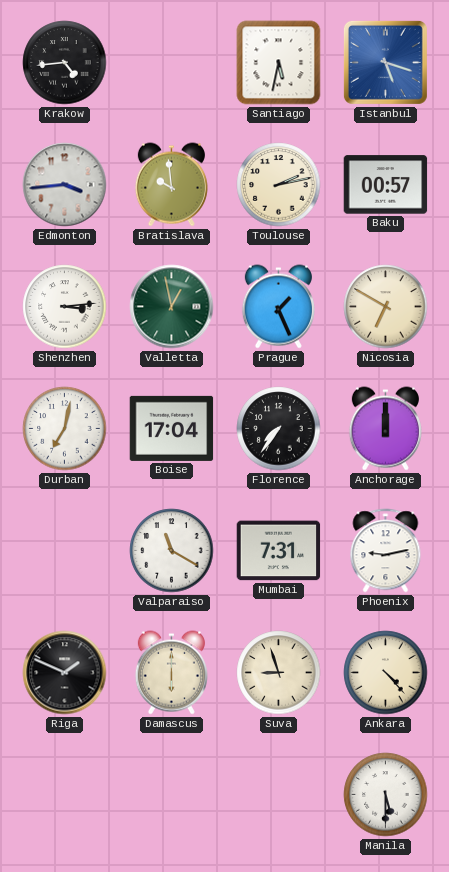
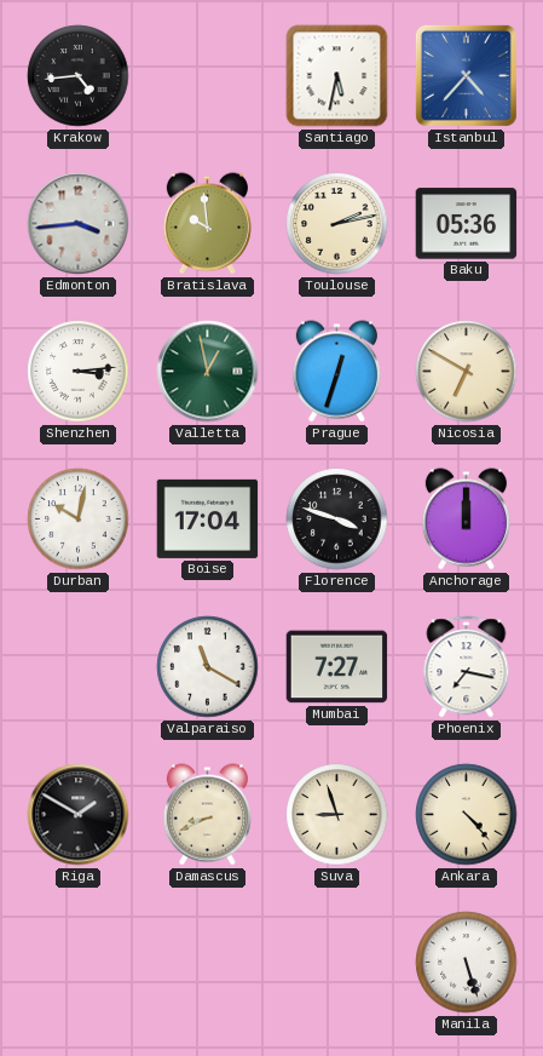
Istanbul: 5:18 -> 4:37
Baku: 00:57 -> 05:36
Prague: 1:26 -> 12:33
Durban: 7:02 -> 10:02
Florence: 7:36 -> 3:48
Mumbai: 7:31 -> 7:27
Phoenix: 9:13 -> 7:17
Riga: 1:49 -> 1:50
Damascus: 6:00 -> 8:41
Manila: 5:30 -> 5:27
